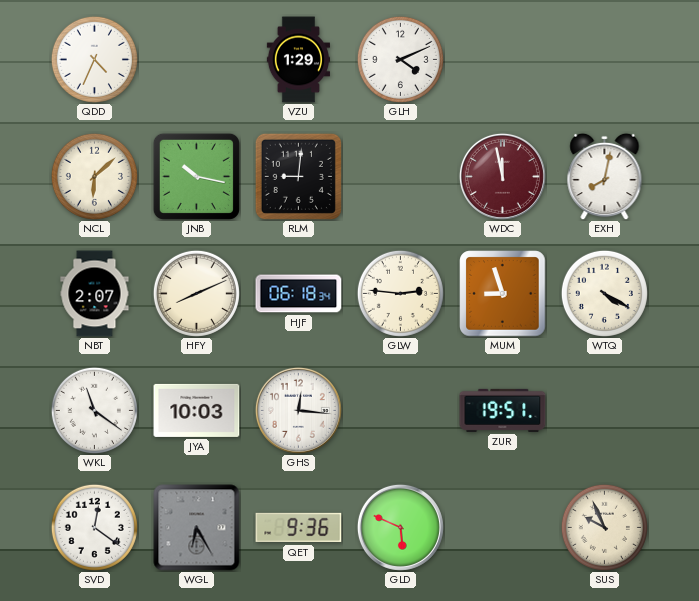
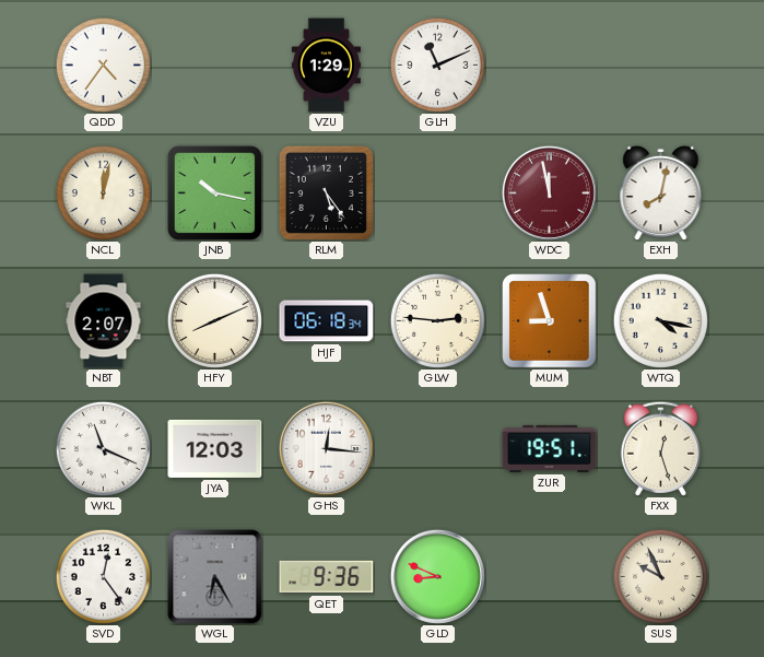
QDD: 4:34 -> 4:36
GLH: 4:11 -> 11:11
NCL: 6:08 -> 12:02
RLM: 9:01 -> 5:24
WTQ: 4:20 -> 4:17
WKL: 11:21 -> 11:19
JYA: 10:03 -> 12:03
FXX: none -> 12:27
SVD: 12:21 -> 12:24
GLD: 5:49 -> 8:49
